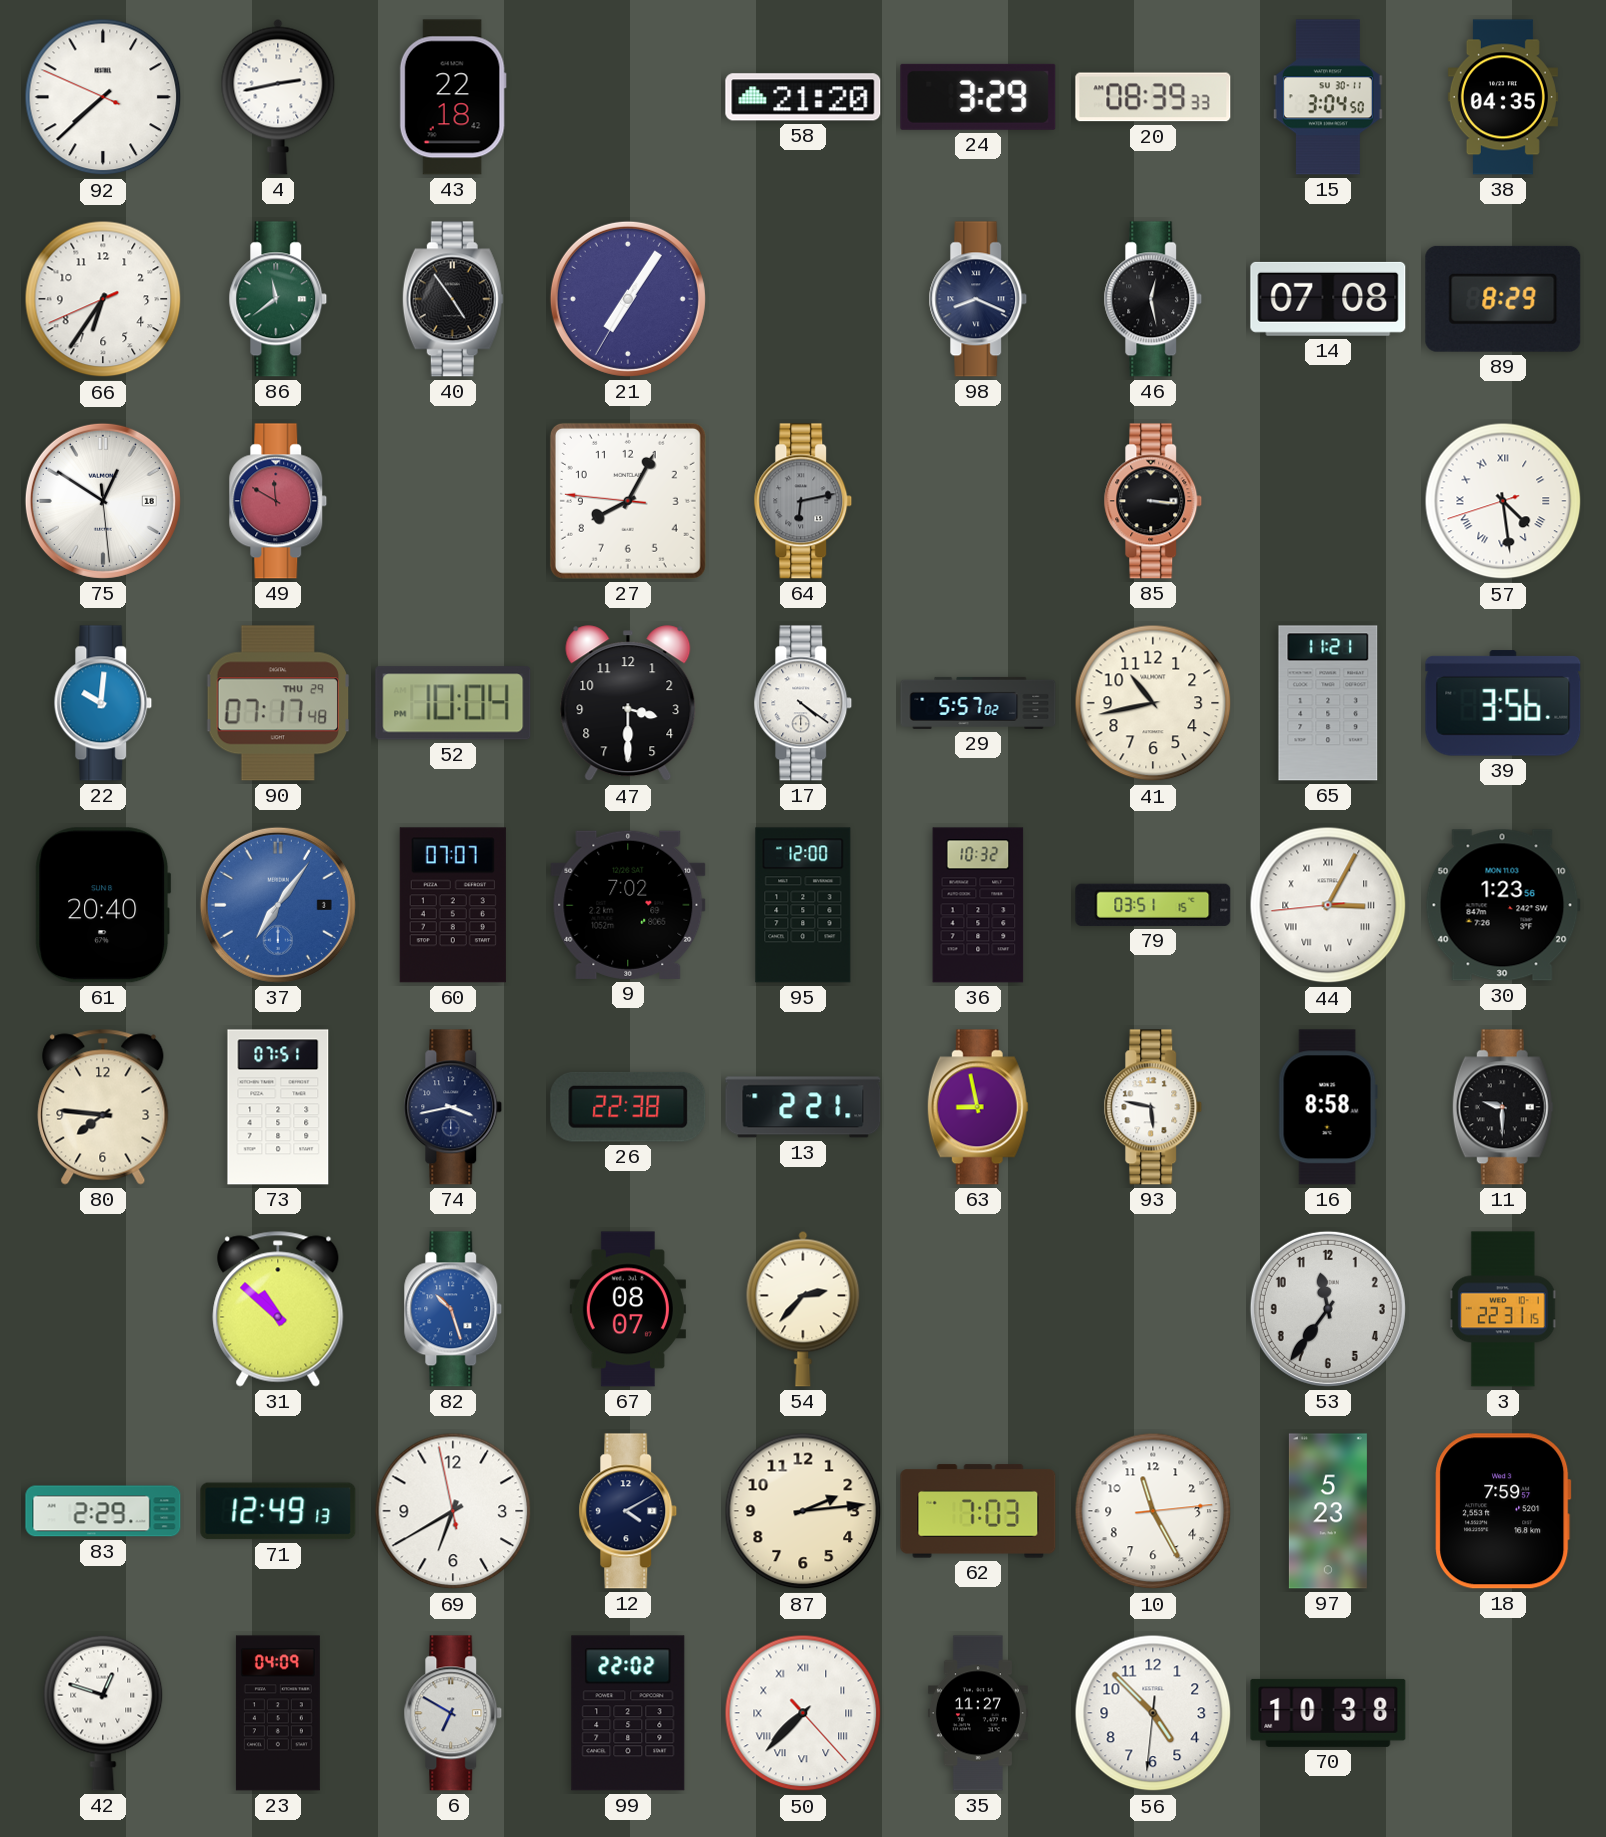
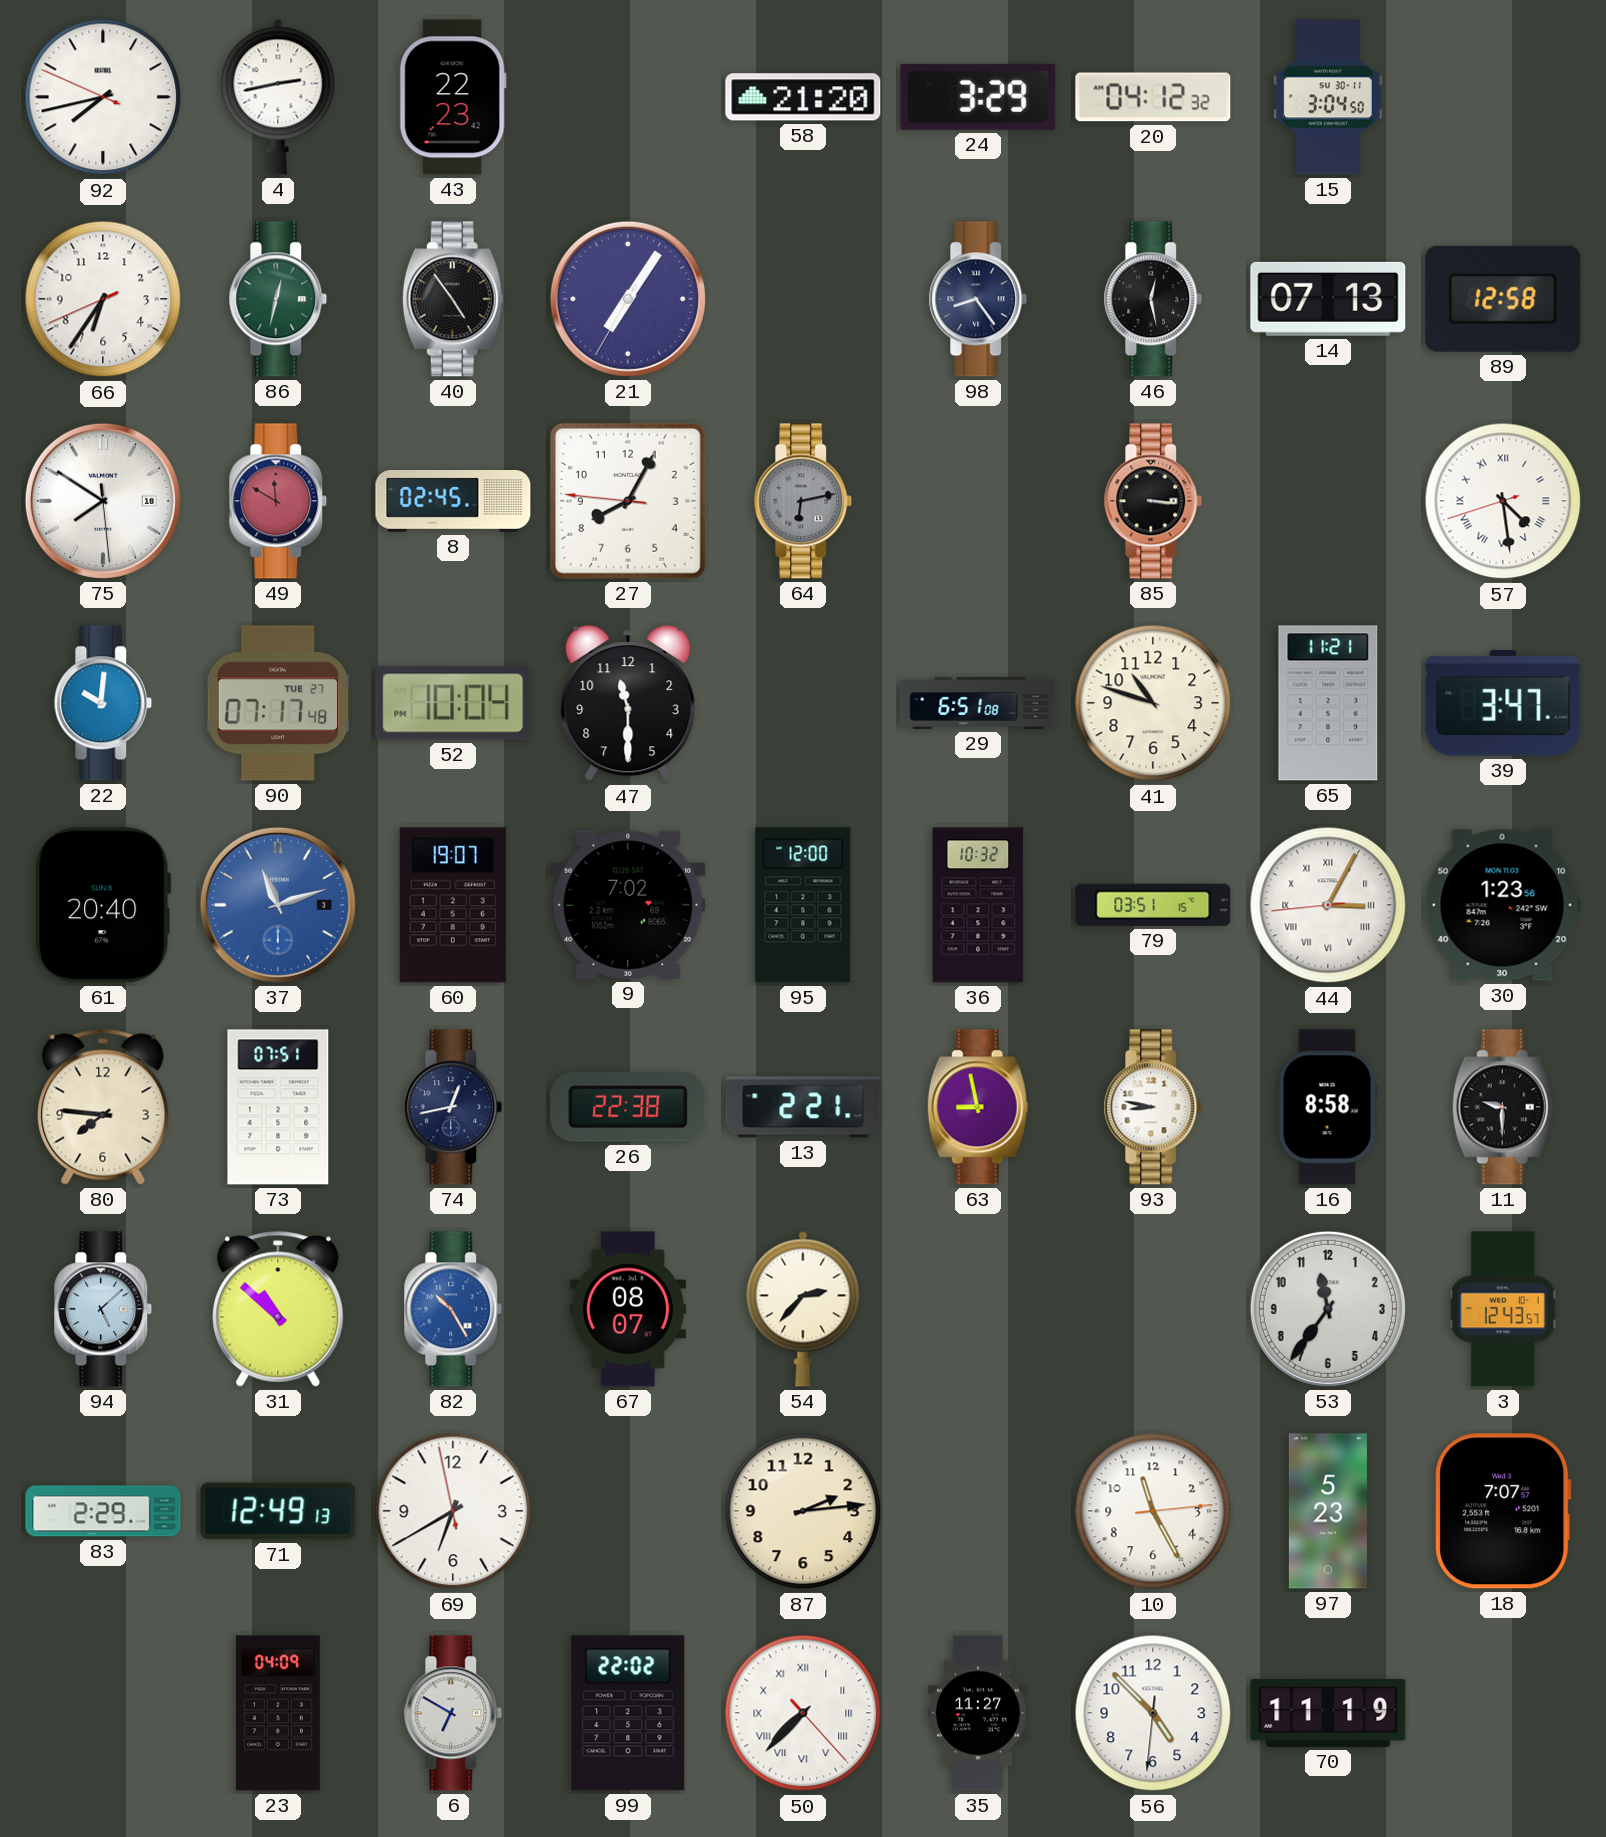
92: 7:37 -> 7:42
43: 22:18 -> 22:23
20: 08:39 -> 04:12
38: 04:35 -> none
86: 11:39 -> 12:32
98: 8:19 -> 8:24
14: 07:08 -> 07:13
89: 8:29 -> 12:58
75: 12:50 -> 7:50
8: none -> 02:45
90 date: THU 29 -> TUE 27
47: 3:30 -> 11:30
17: 4:21 -> none
29: 5:57 -> 6:51
41: 10:43 -> 10:48
39: 3:56 -> 3:47
37: 7:06 -> 11:12
60: 07:07 -> 19:07
74: 3:43 -> 12:43
93: 5:47 -> 8:47
94: none -> 5:08
82: 10:27 -> 10:25
3: 22:31 -> 12:43
12: 4:10 -> none
62: 7:03 -> none
18: 7:59 -> 7:07
42: 12:48 -> none
70: 10:38 -> 11:19
